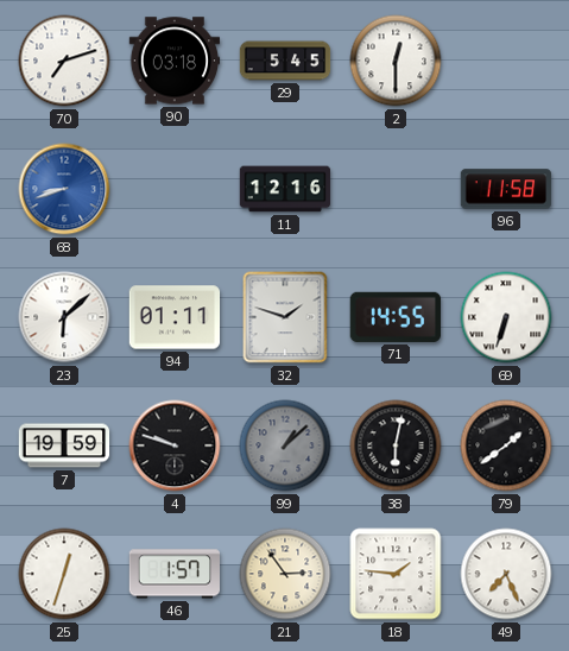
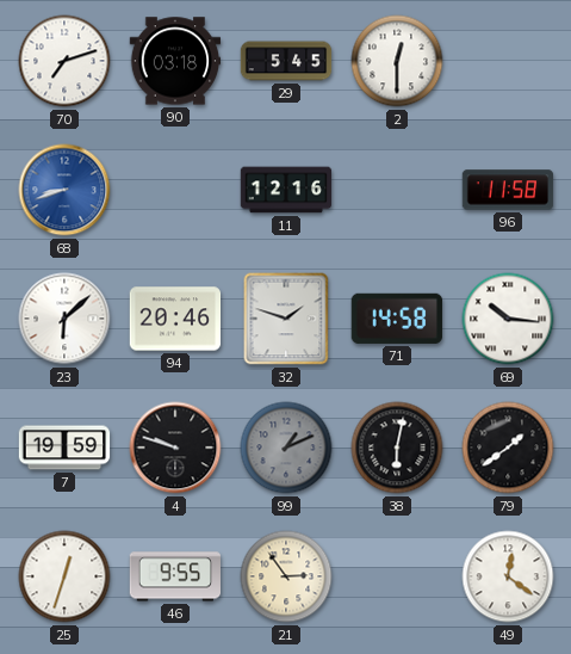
94: 01:11 -> 20:46
71: 14:55 -> 14:58
69: 6:33 -> 10:16
99: 1:08 -> 1:11
46: 1:57 -> 9:55
18: 1:46 -> none
49: 7:26 -> 12:21
